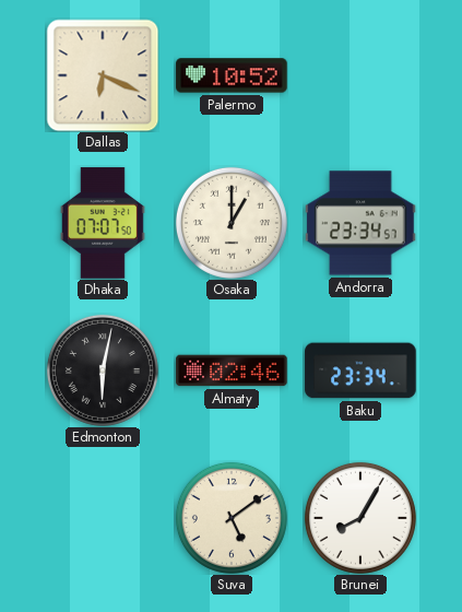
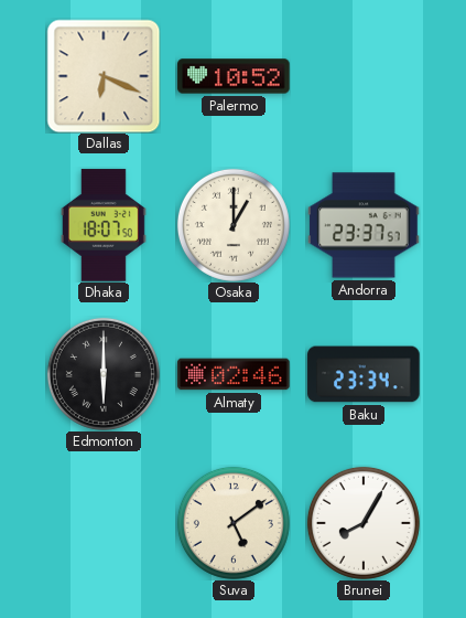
Dhaka: 07:07 -> 18:07
Andorra: 23:34 -> 23:37
Edmonton: 6:02 -> 6:00
